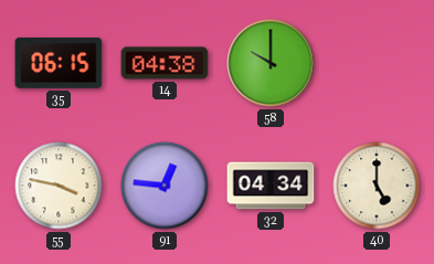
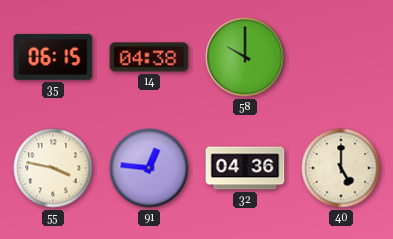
32: 04:34 -> 04:36
